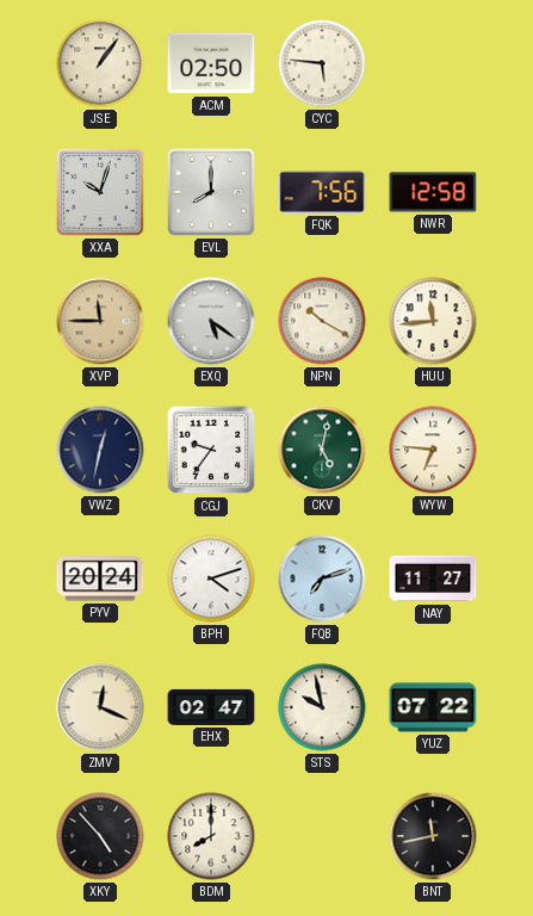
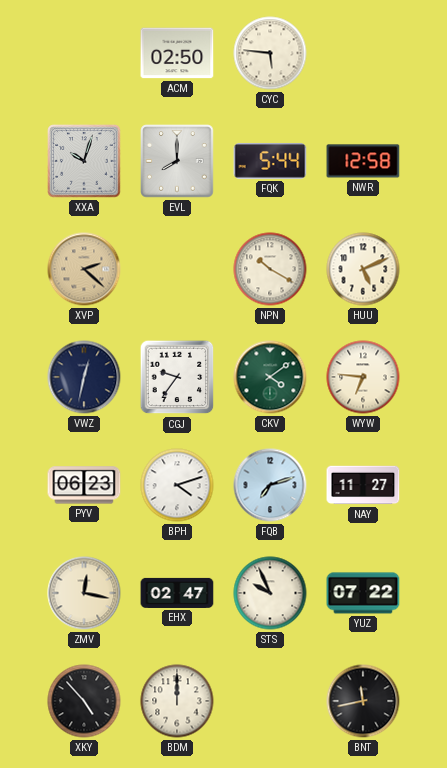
JSE: 1:06 -> none
FQK: 7:56 -> 5:44
XVP: 11:45 -> 2:22
EXQ: 5:21 -> none
HUU: 11:44 -> 5:11
CKV: 5:02 -> 4:09
PYV: 20:24 -> 06:23
ZMV: 12:19 -> 12:17
STS: 9:58 -> 9:56
BDM: 8:00 -> 12:00
